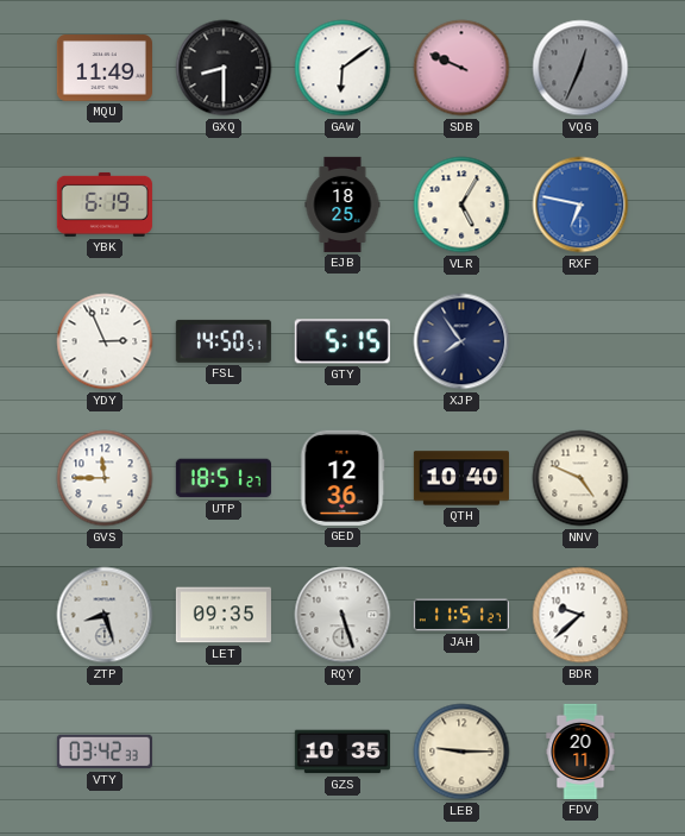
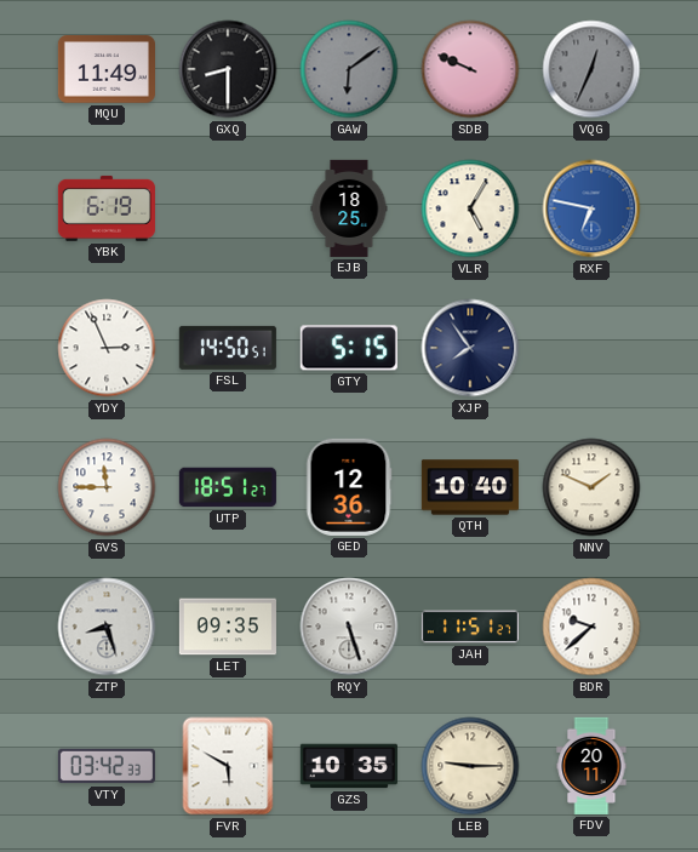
GAW dial: white -> grey
NNV: 4:49 -> 1:49
FVR: none -> 5:50
